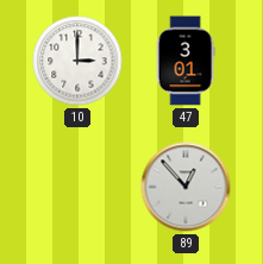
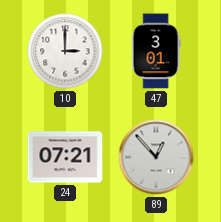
24: none -> 07:21
